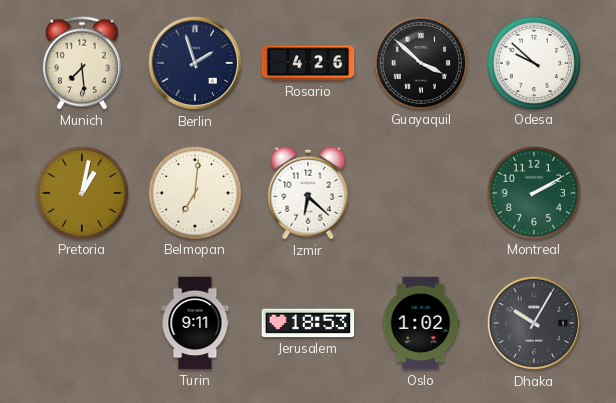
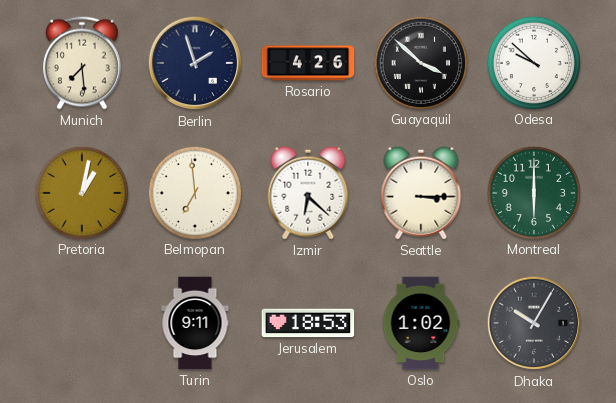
Belmopan: 7:01 -> 6:59
Seattle: none -> 3:15
Montreal: 2:10 -> 6:00
